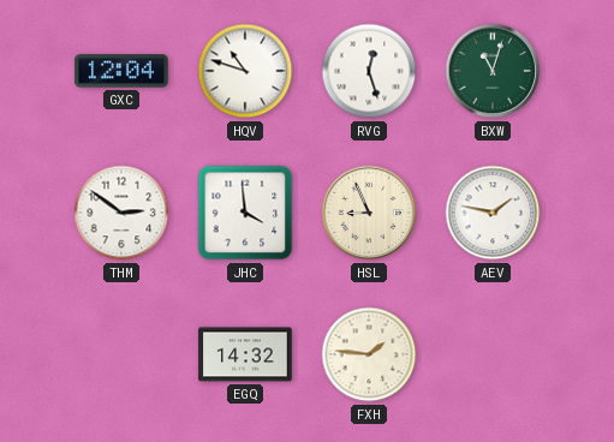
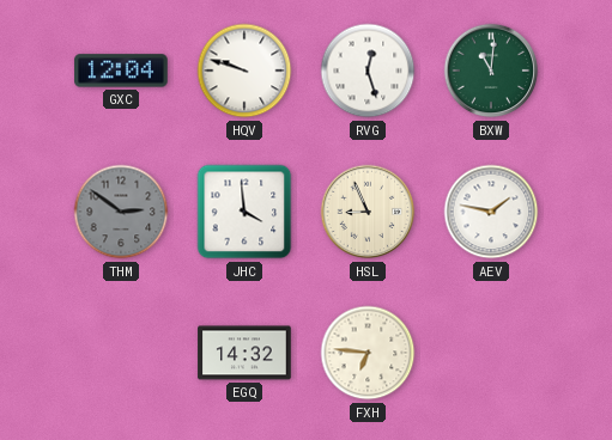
HQV: 10:48 -> 9:48
BXW: 11:03 -> 11:01
THM dial: white -> grey
FXH: 1:46 -> 6:46
